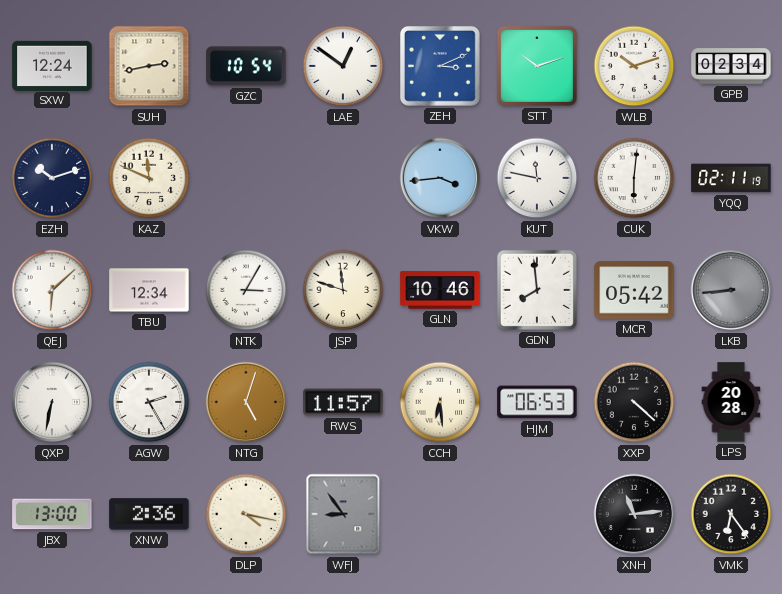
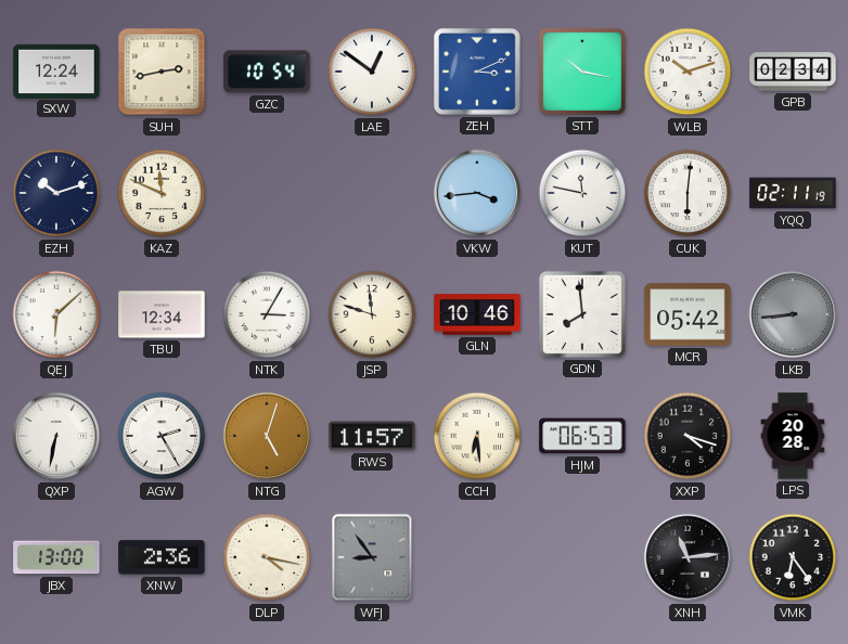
STT: 10:12 -> 10:17
XXP: 4:22 -> 4:18
